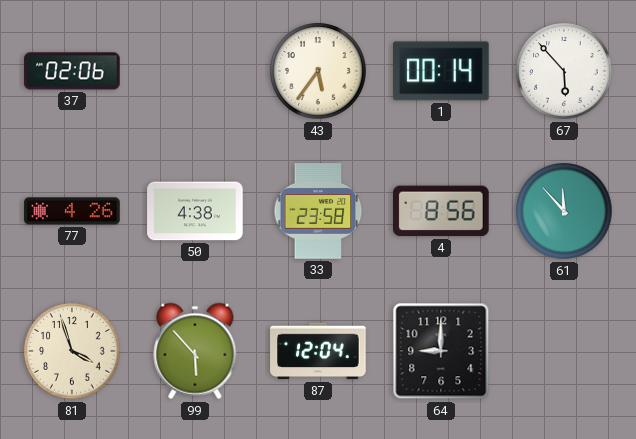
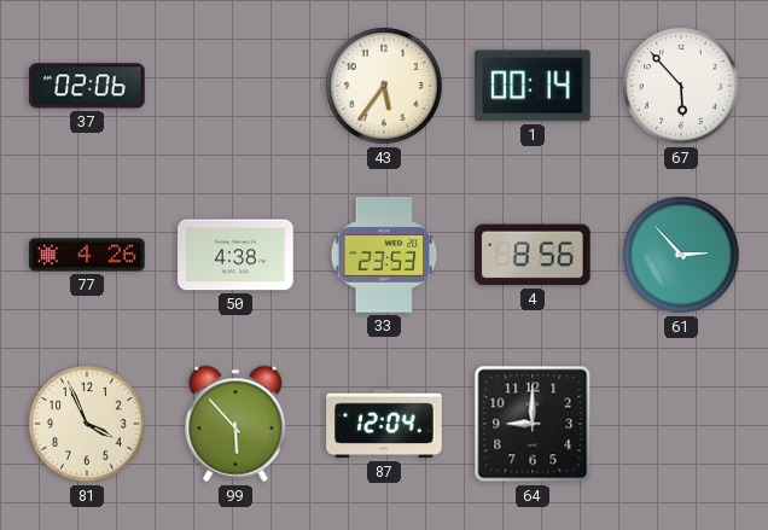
33: 23:58 -> 23:53
61: 11:53 -> 2:53
81: 3:57 -> 3:56
